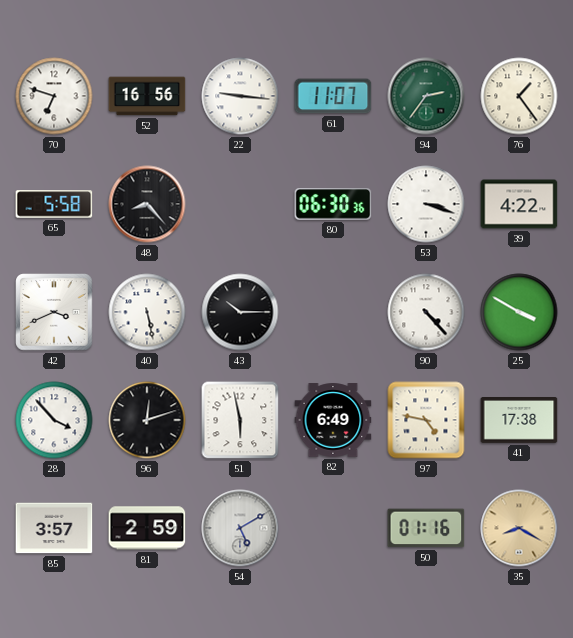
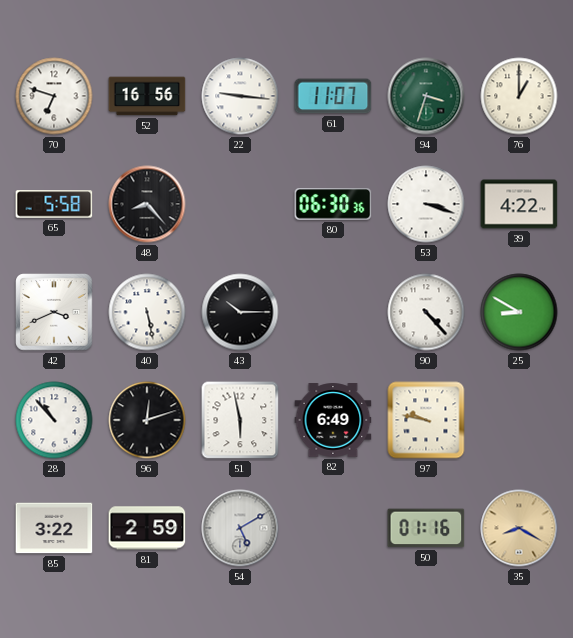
94: 2:36 -> 3:33
76: 1:24 -> 1:00
25: 3:50 -> 8:50
28: 3:53 -> 10:53
97: 4:47 -> 9:47
41: 17:38 -> none
85: 3:57 -> 3:22
